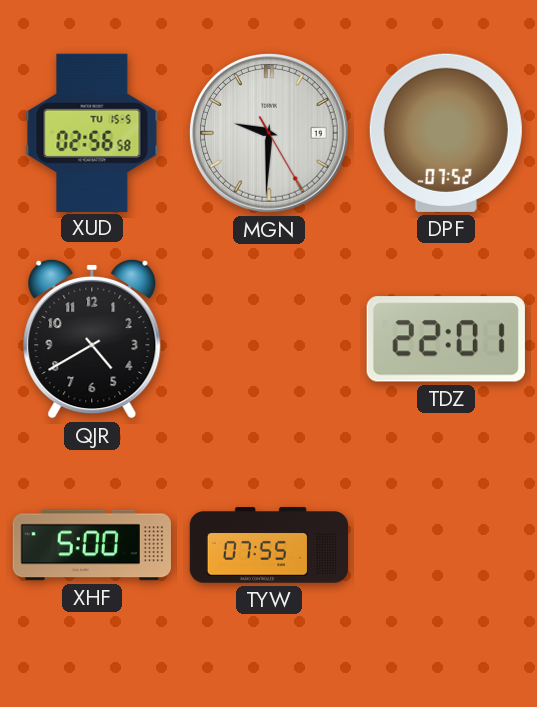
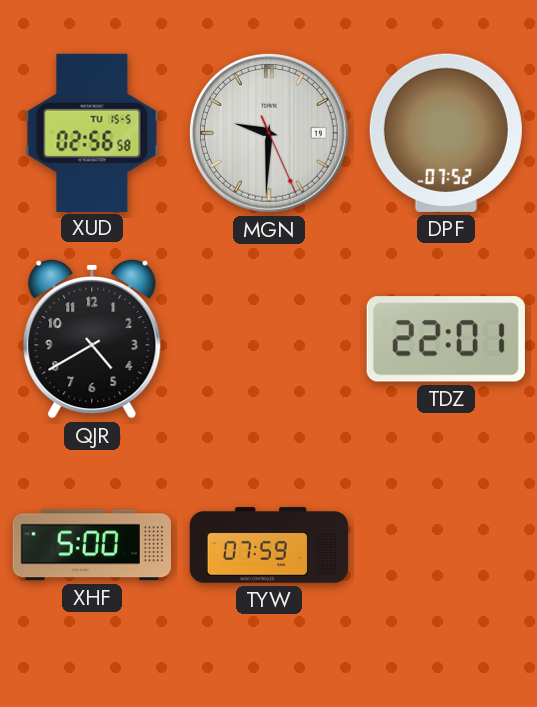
MGN: 9:30:25 -> 9:30:26
TYW: 07:55 -> 07:59
